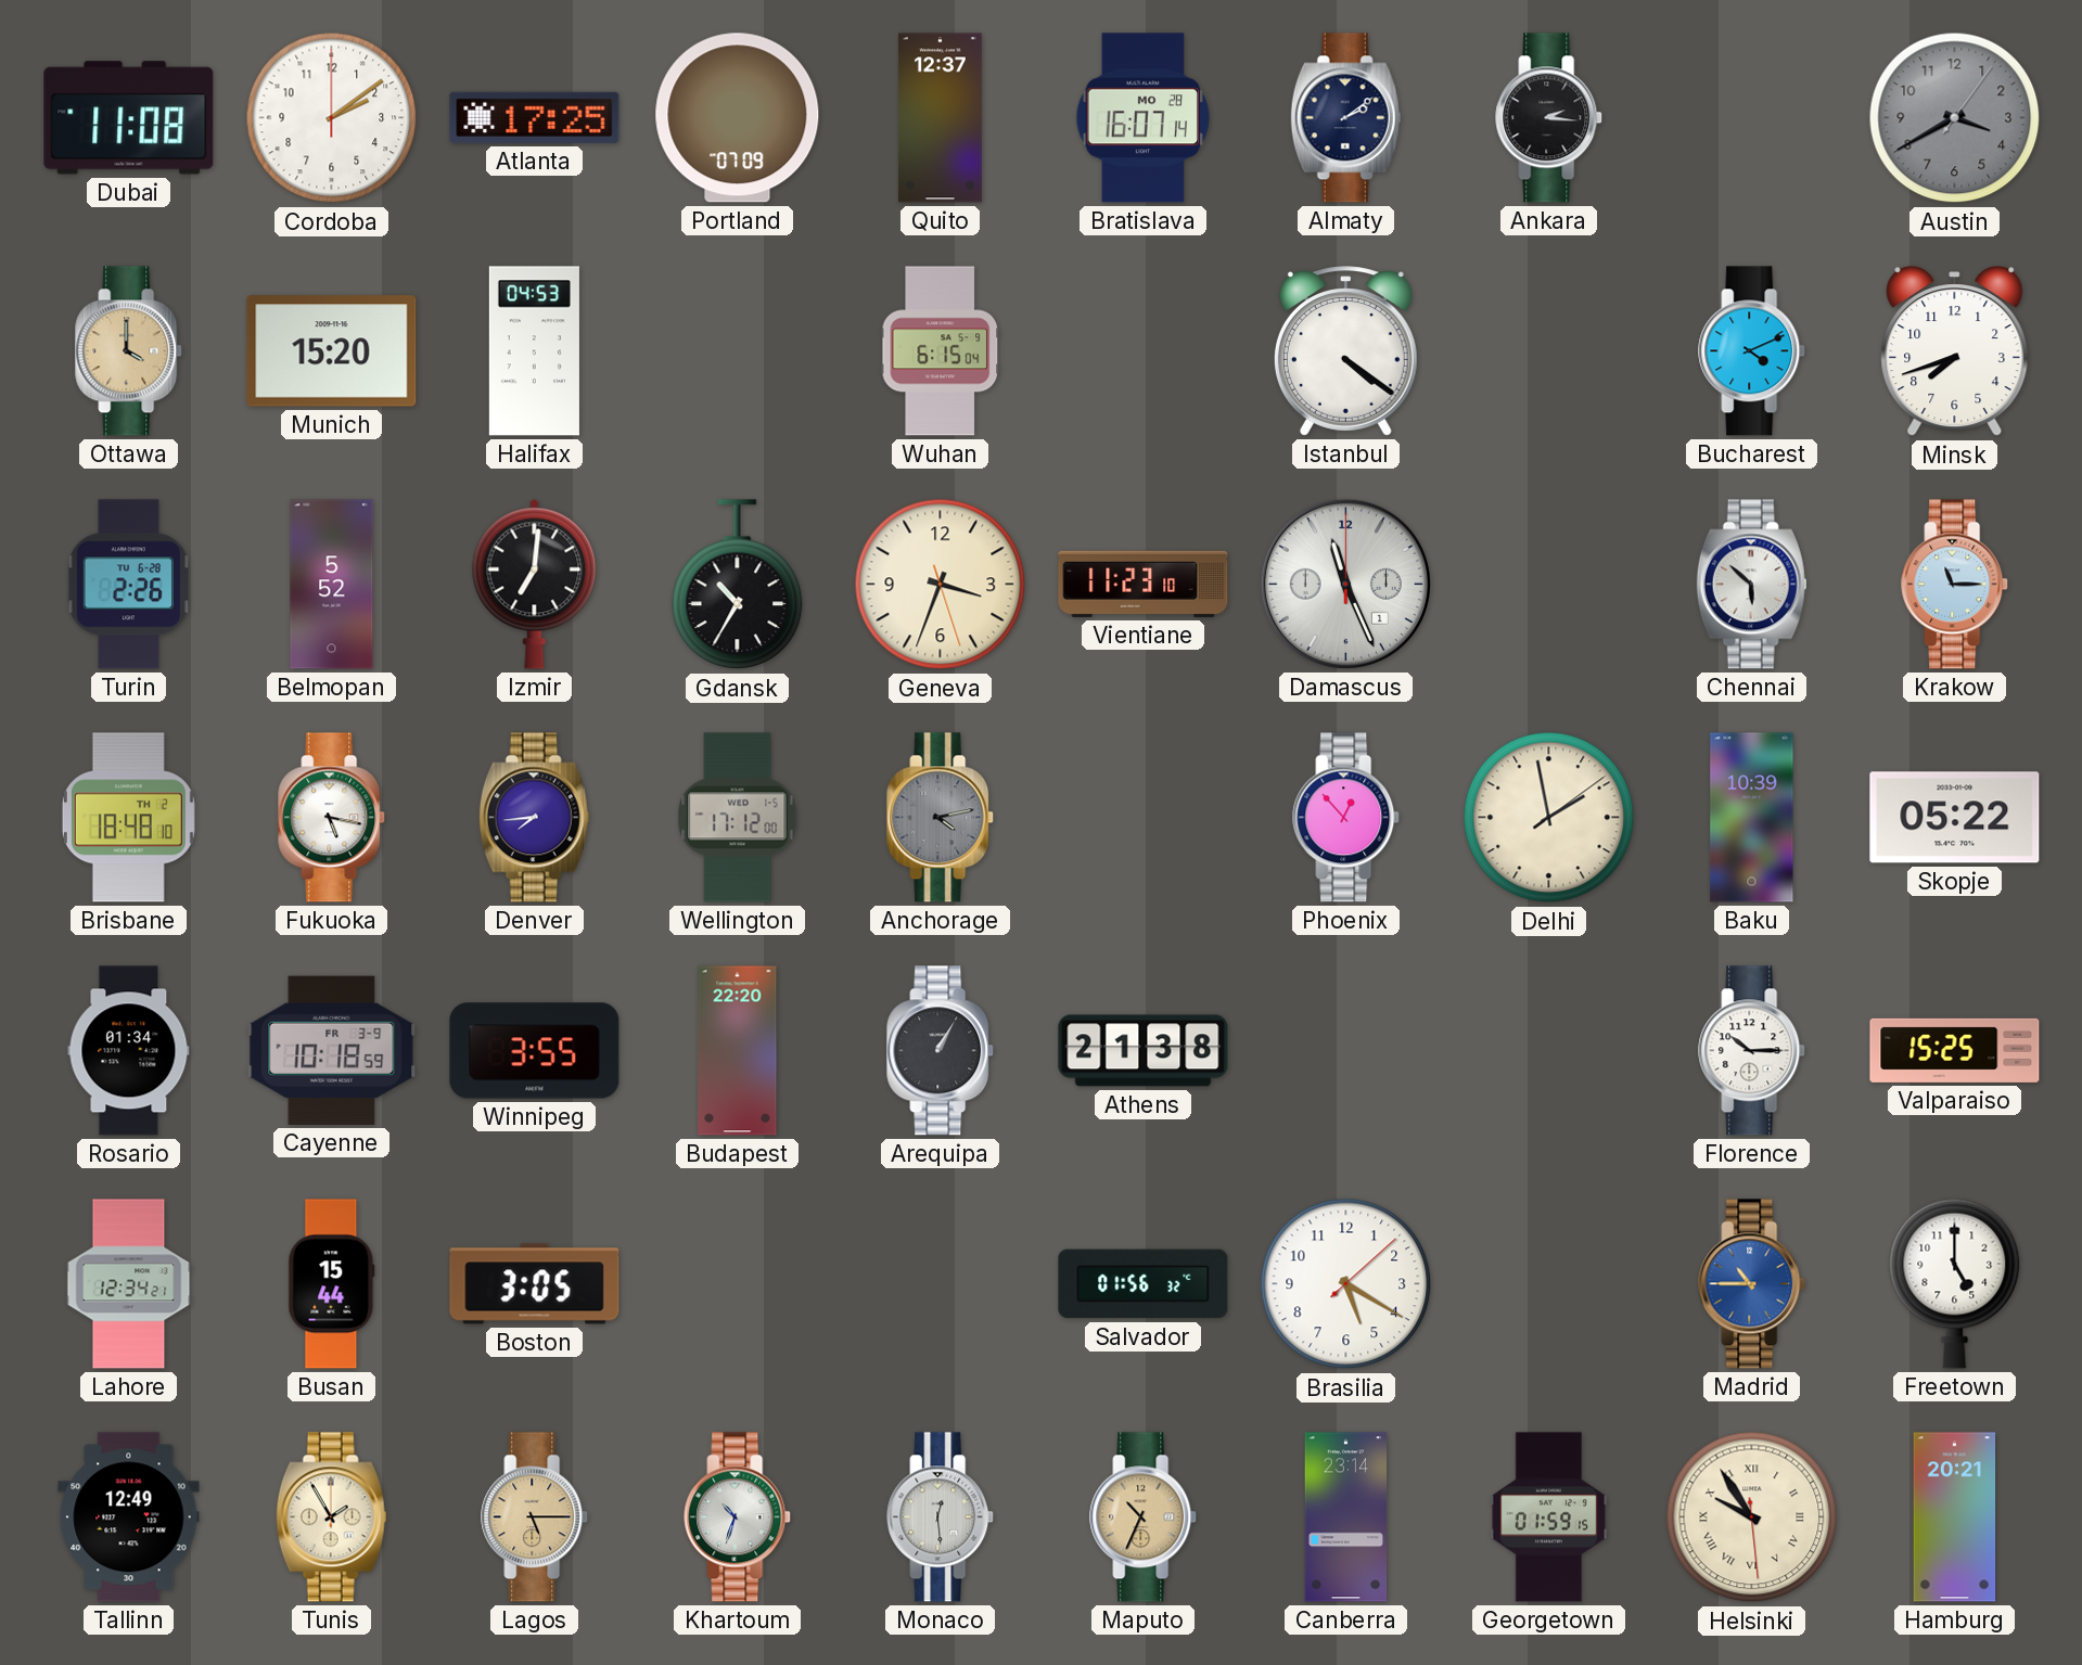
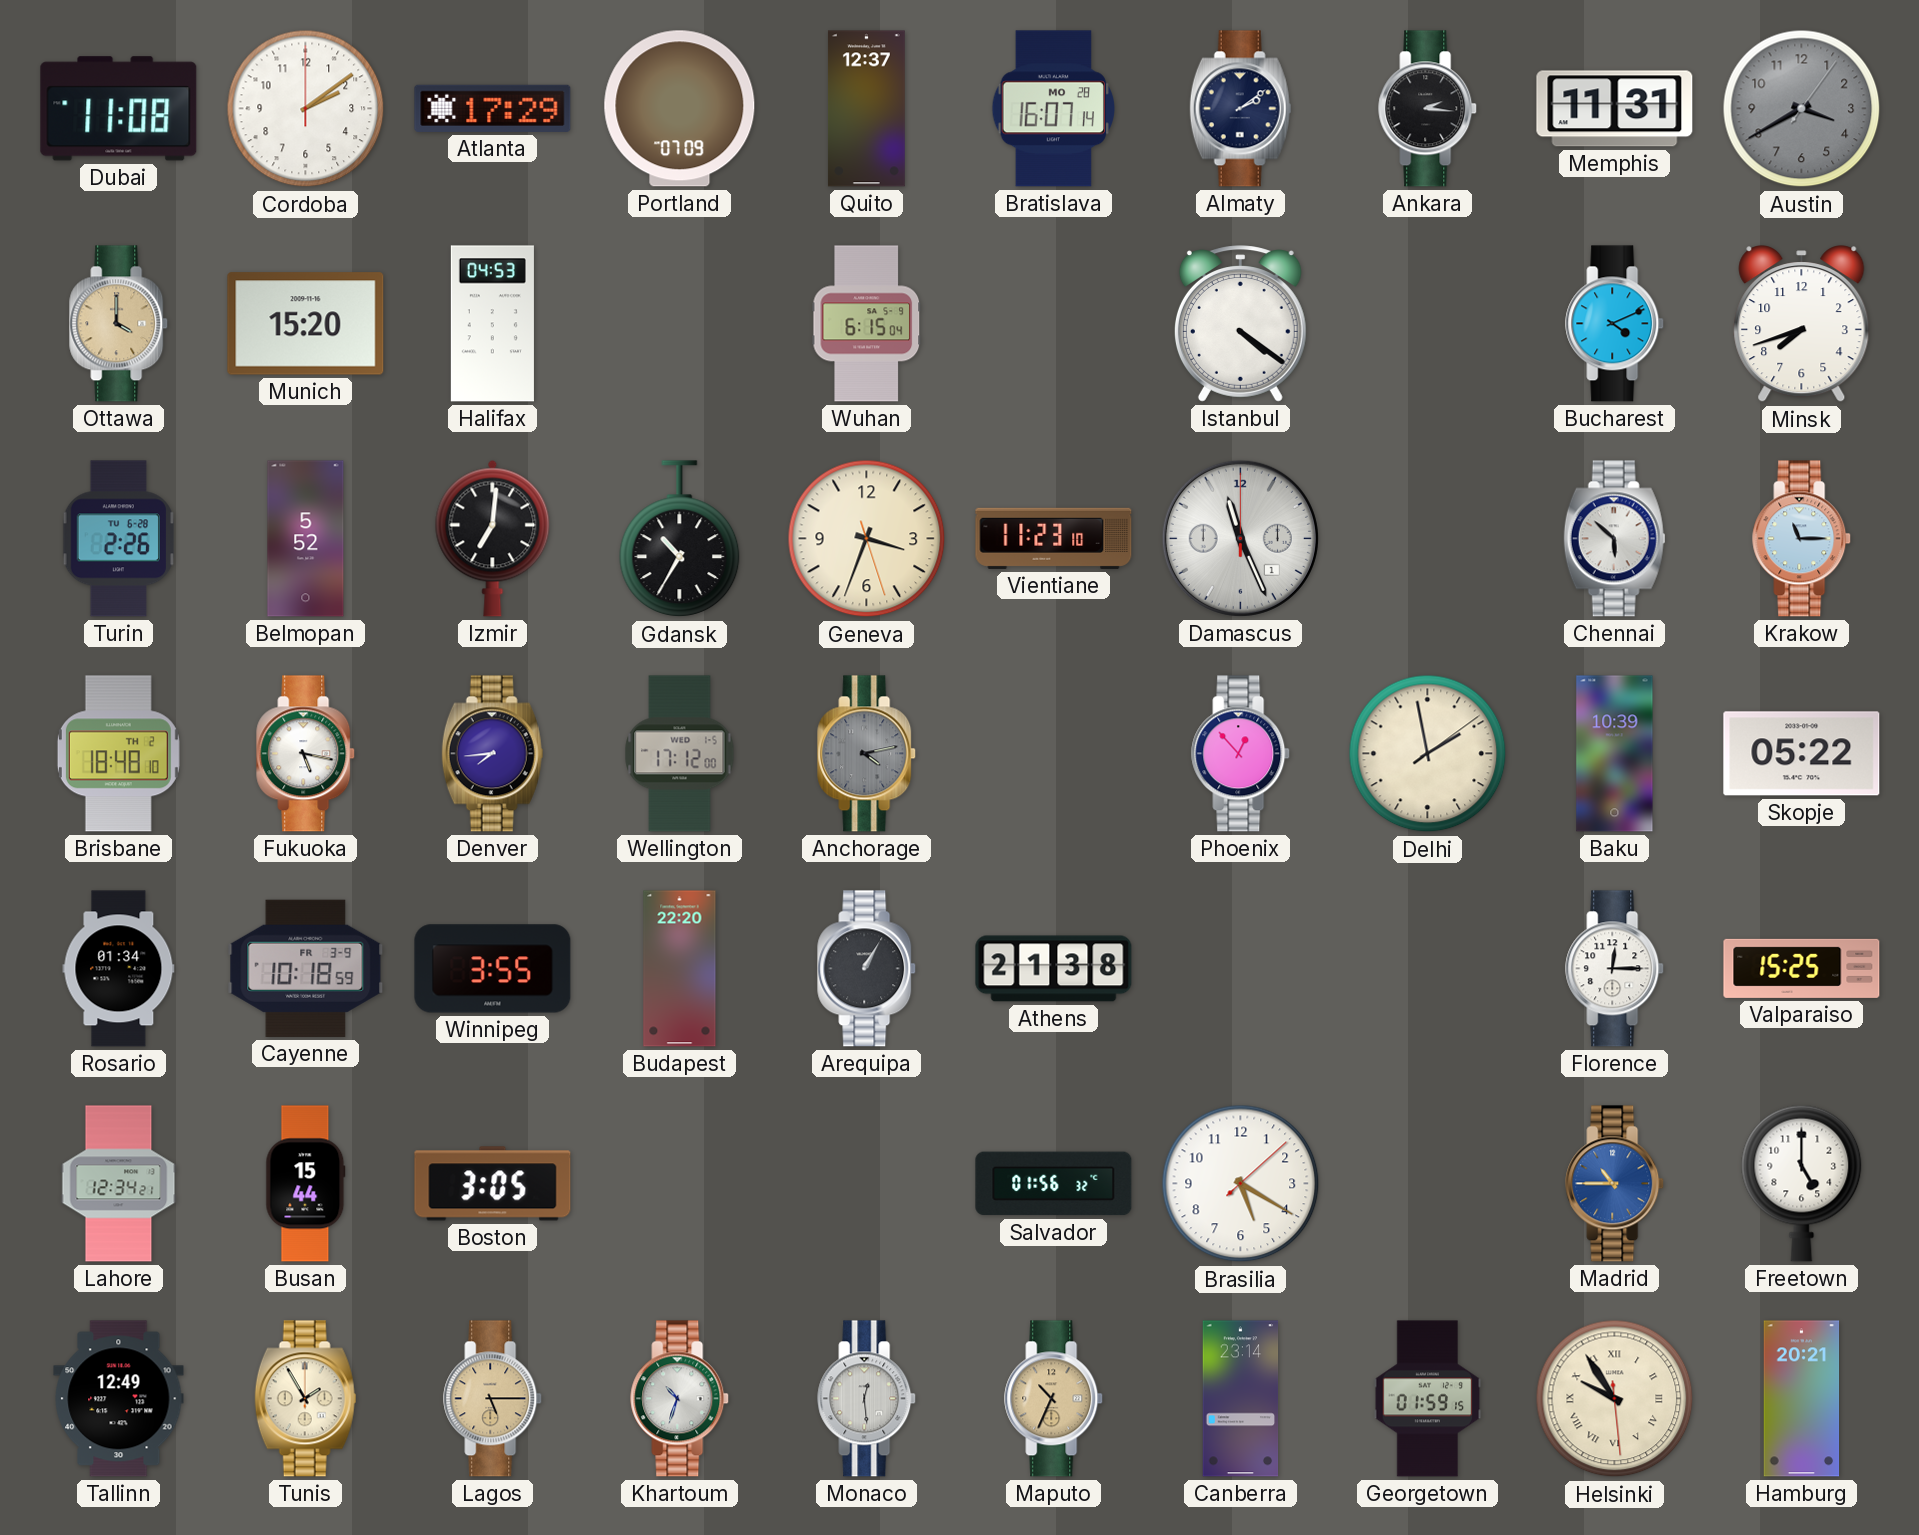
Atlanta: 17:25 -> 17:29
Memphis: none -> 11:31
Florence: 10:15 -> 12:15
